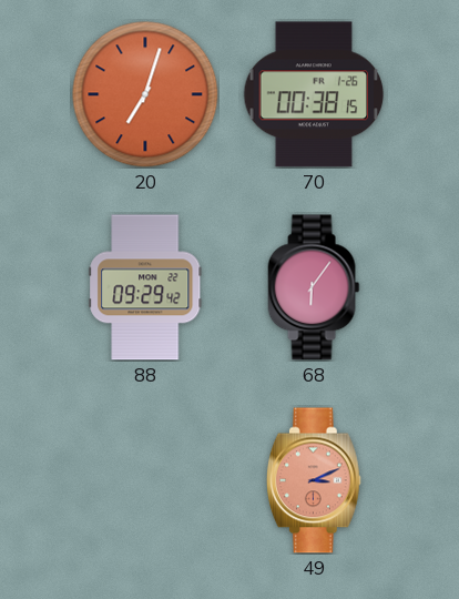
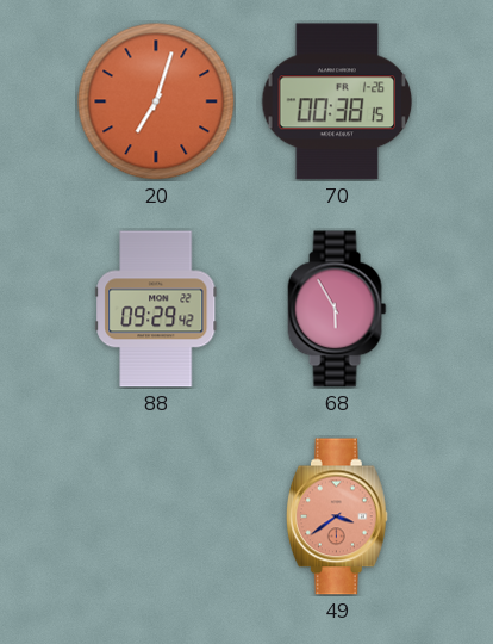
68: 6:06 -> 5:55
49: 3:11 -> 3:39
